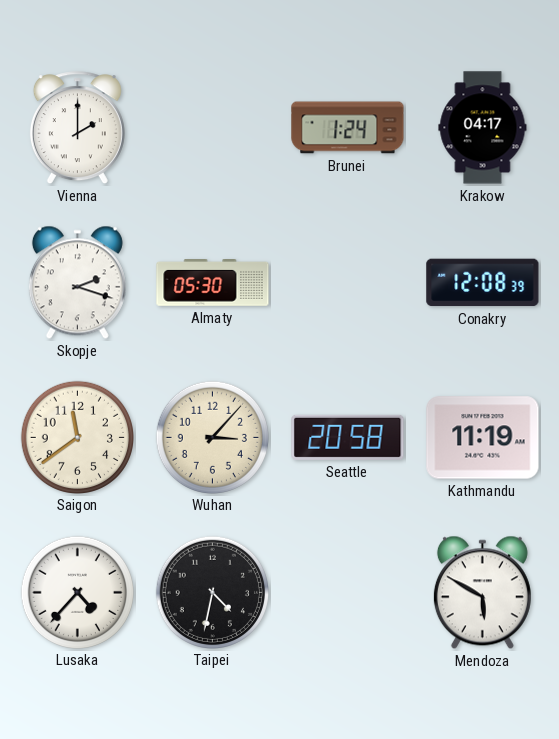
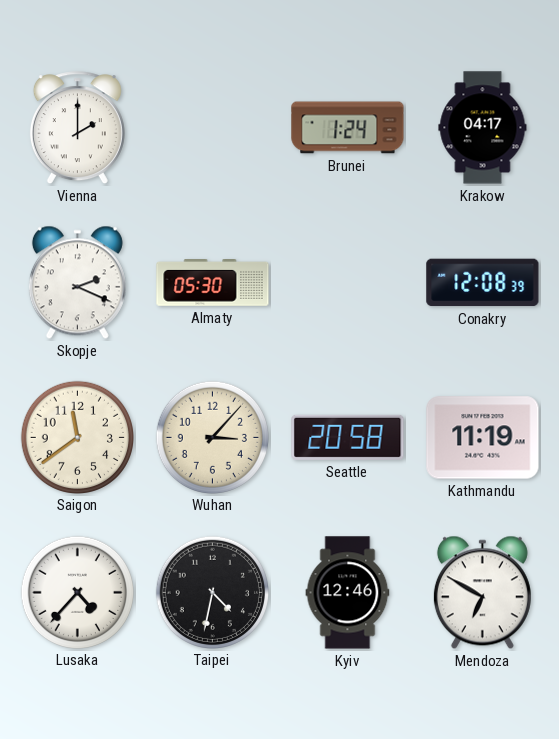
Skopje: 2:18 -> 2:19
Kyiv: none -> 12:46
Mendoza: 5:50 -> 6:50
